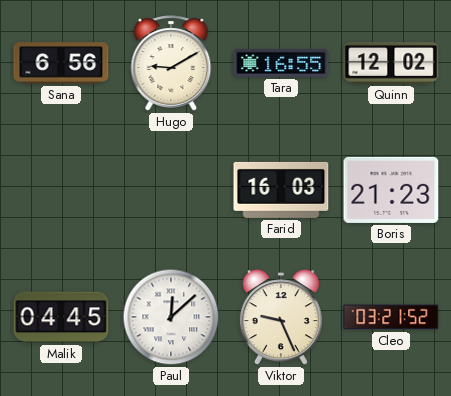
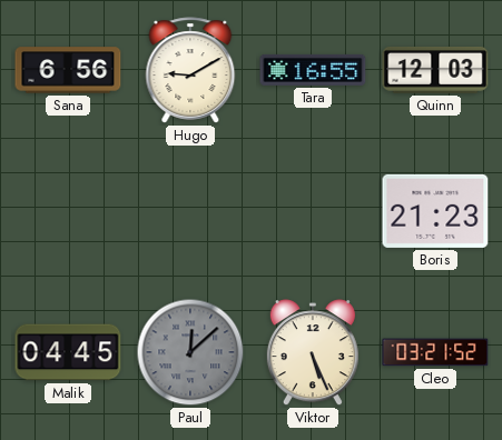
Quinn: 12:02 -> 12:03
Farid: 16:03 -> none
Paul dial: white -> grey
Viktor: 9:26 -> 5:26
